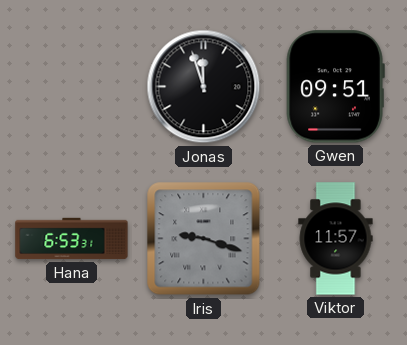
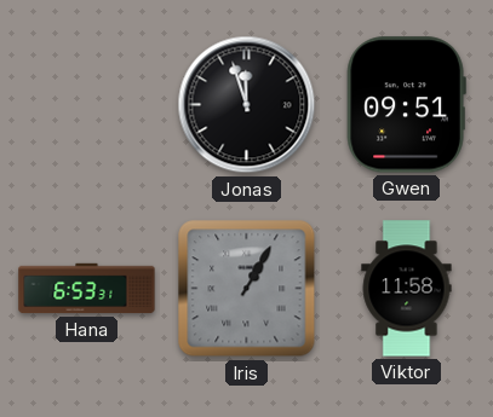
Iris: 9:18 -> 1:05
Viktor: 11:57 -> 11:58
